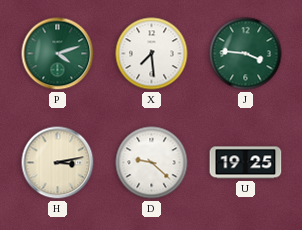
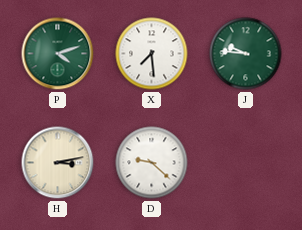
J: 3:46 -> 9:46
U: 19:25 -> none
